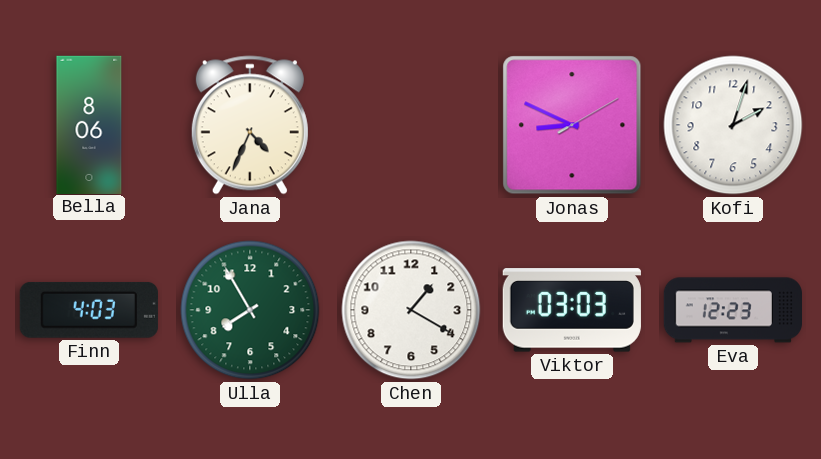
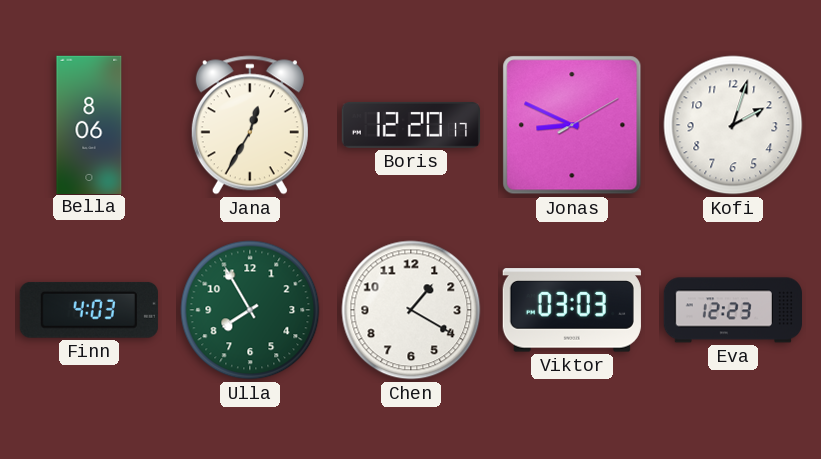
Jana: 4:34 -> 12:35
Boris: none -> 12:20
